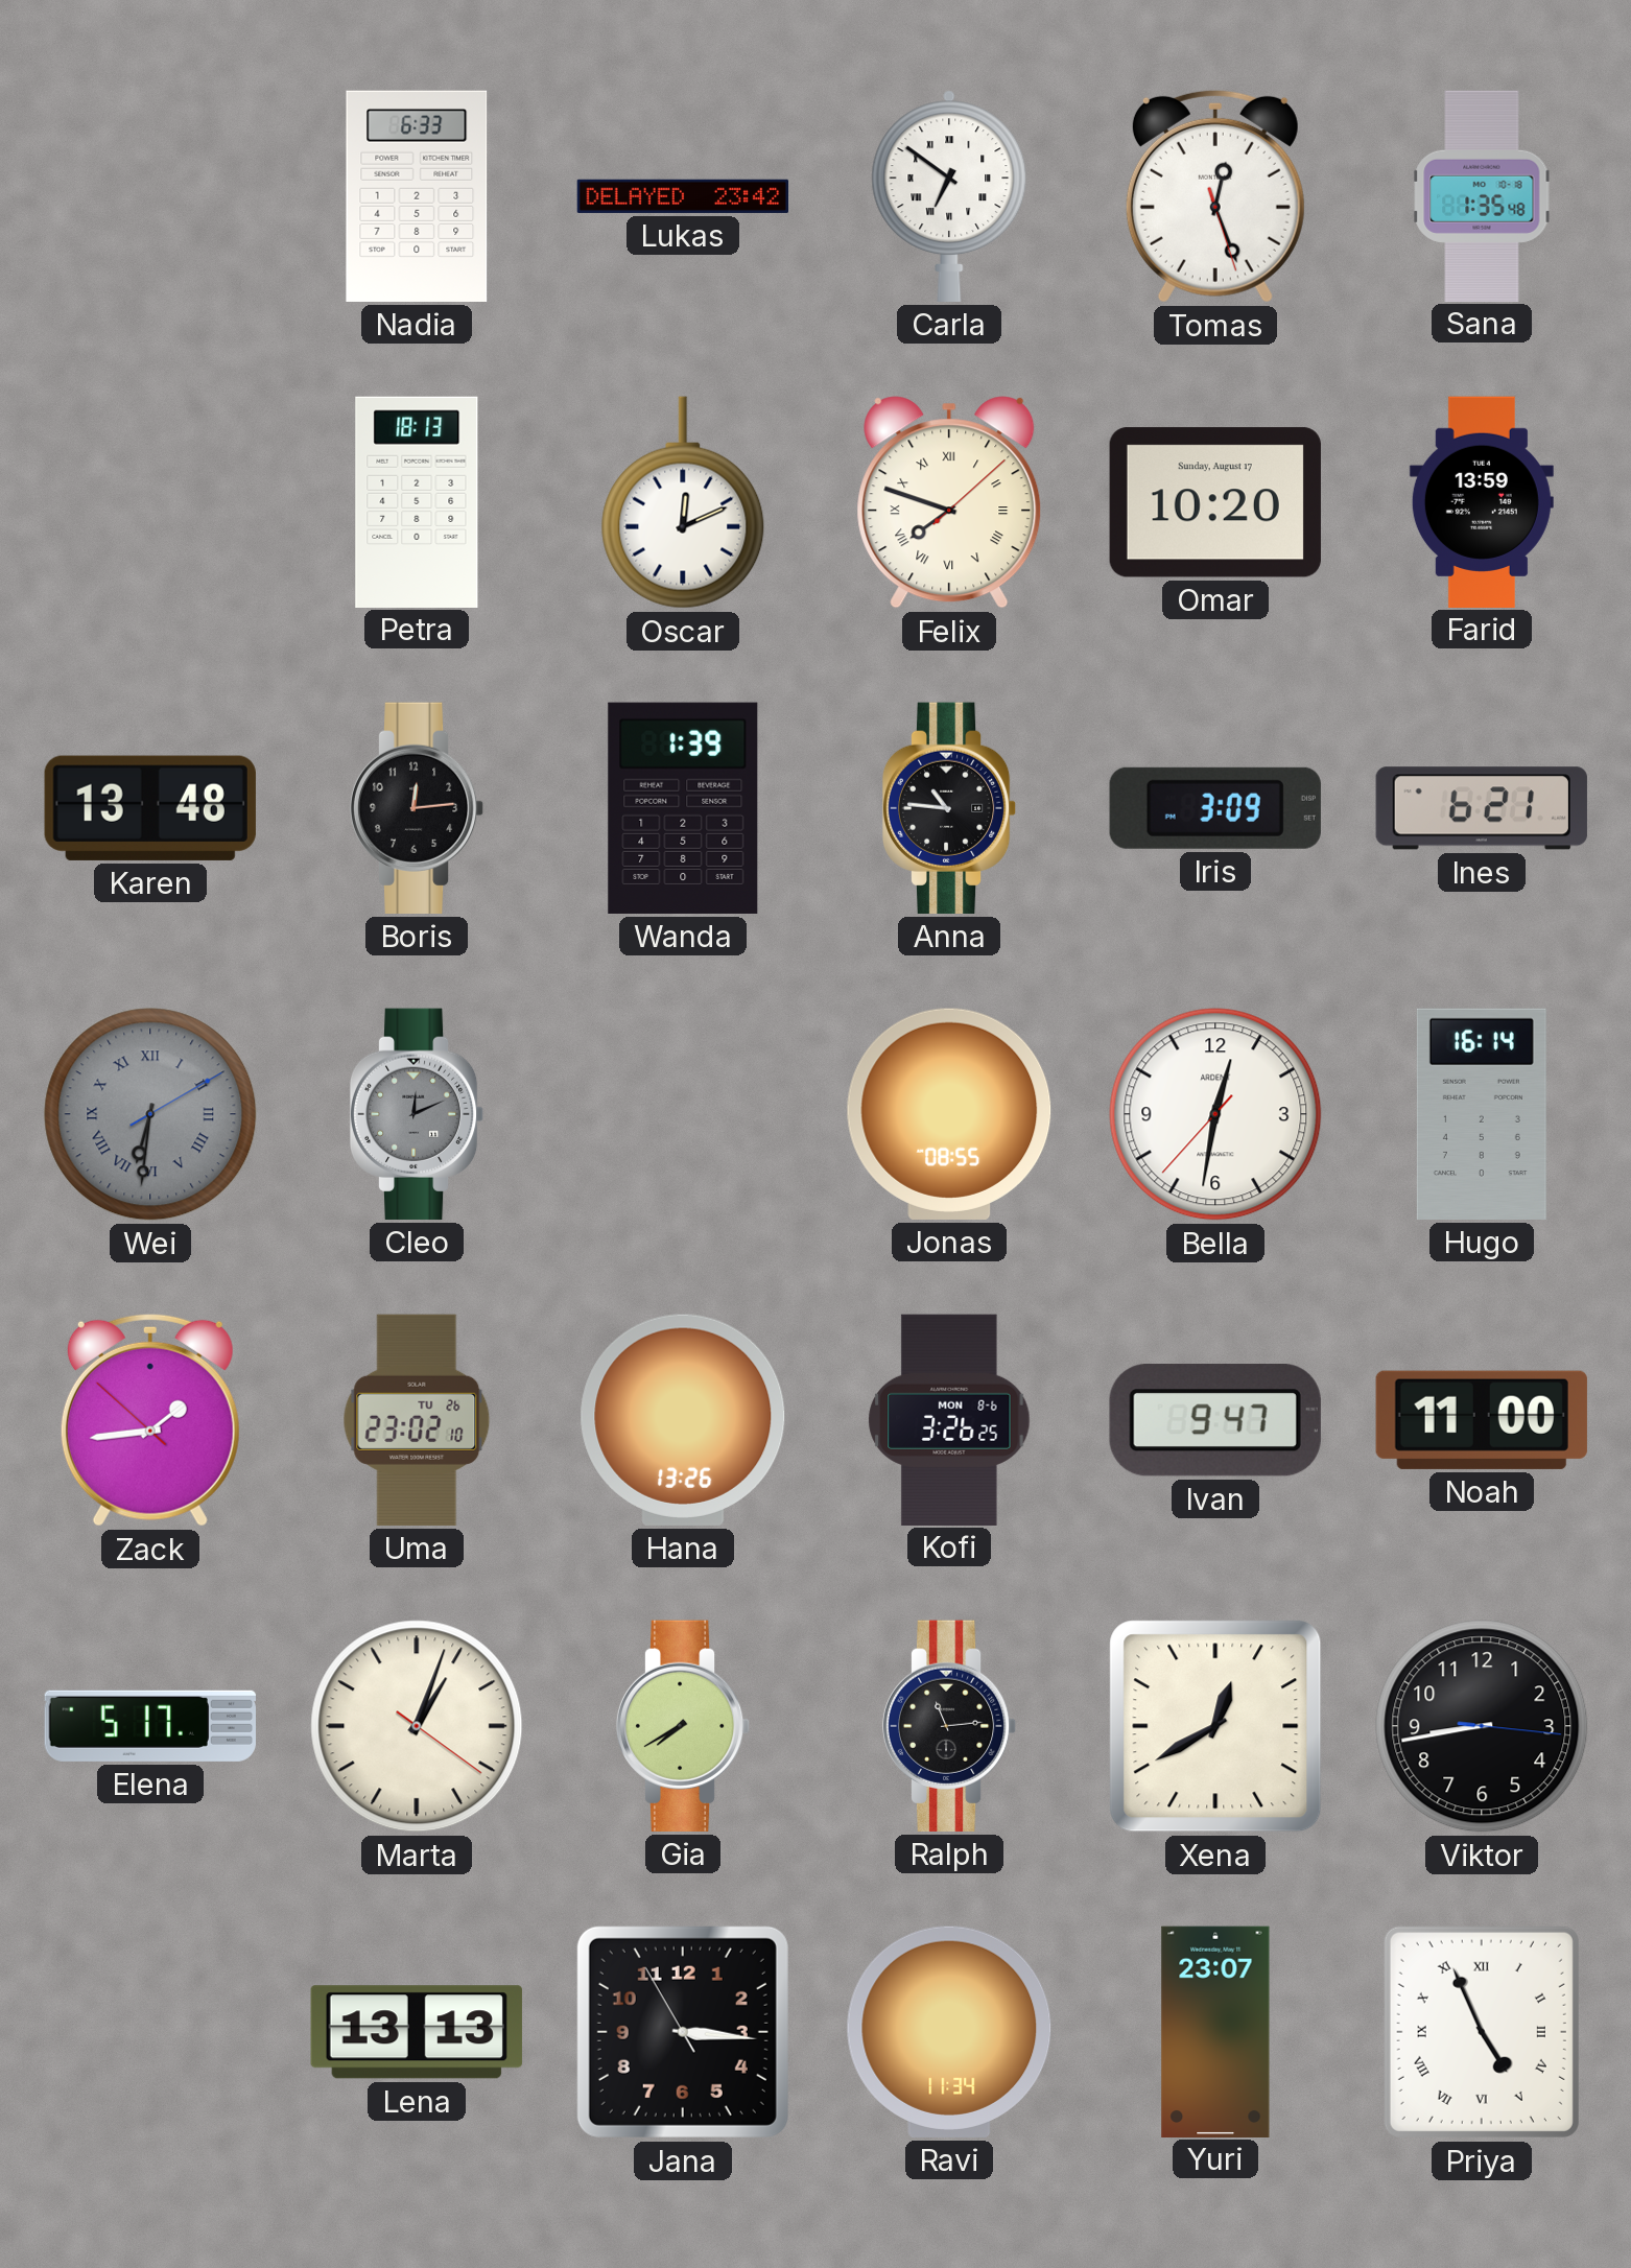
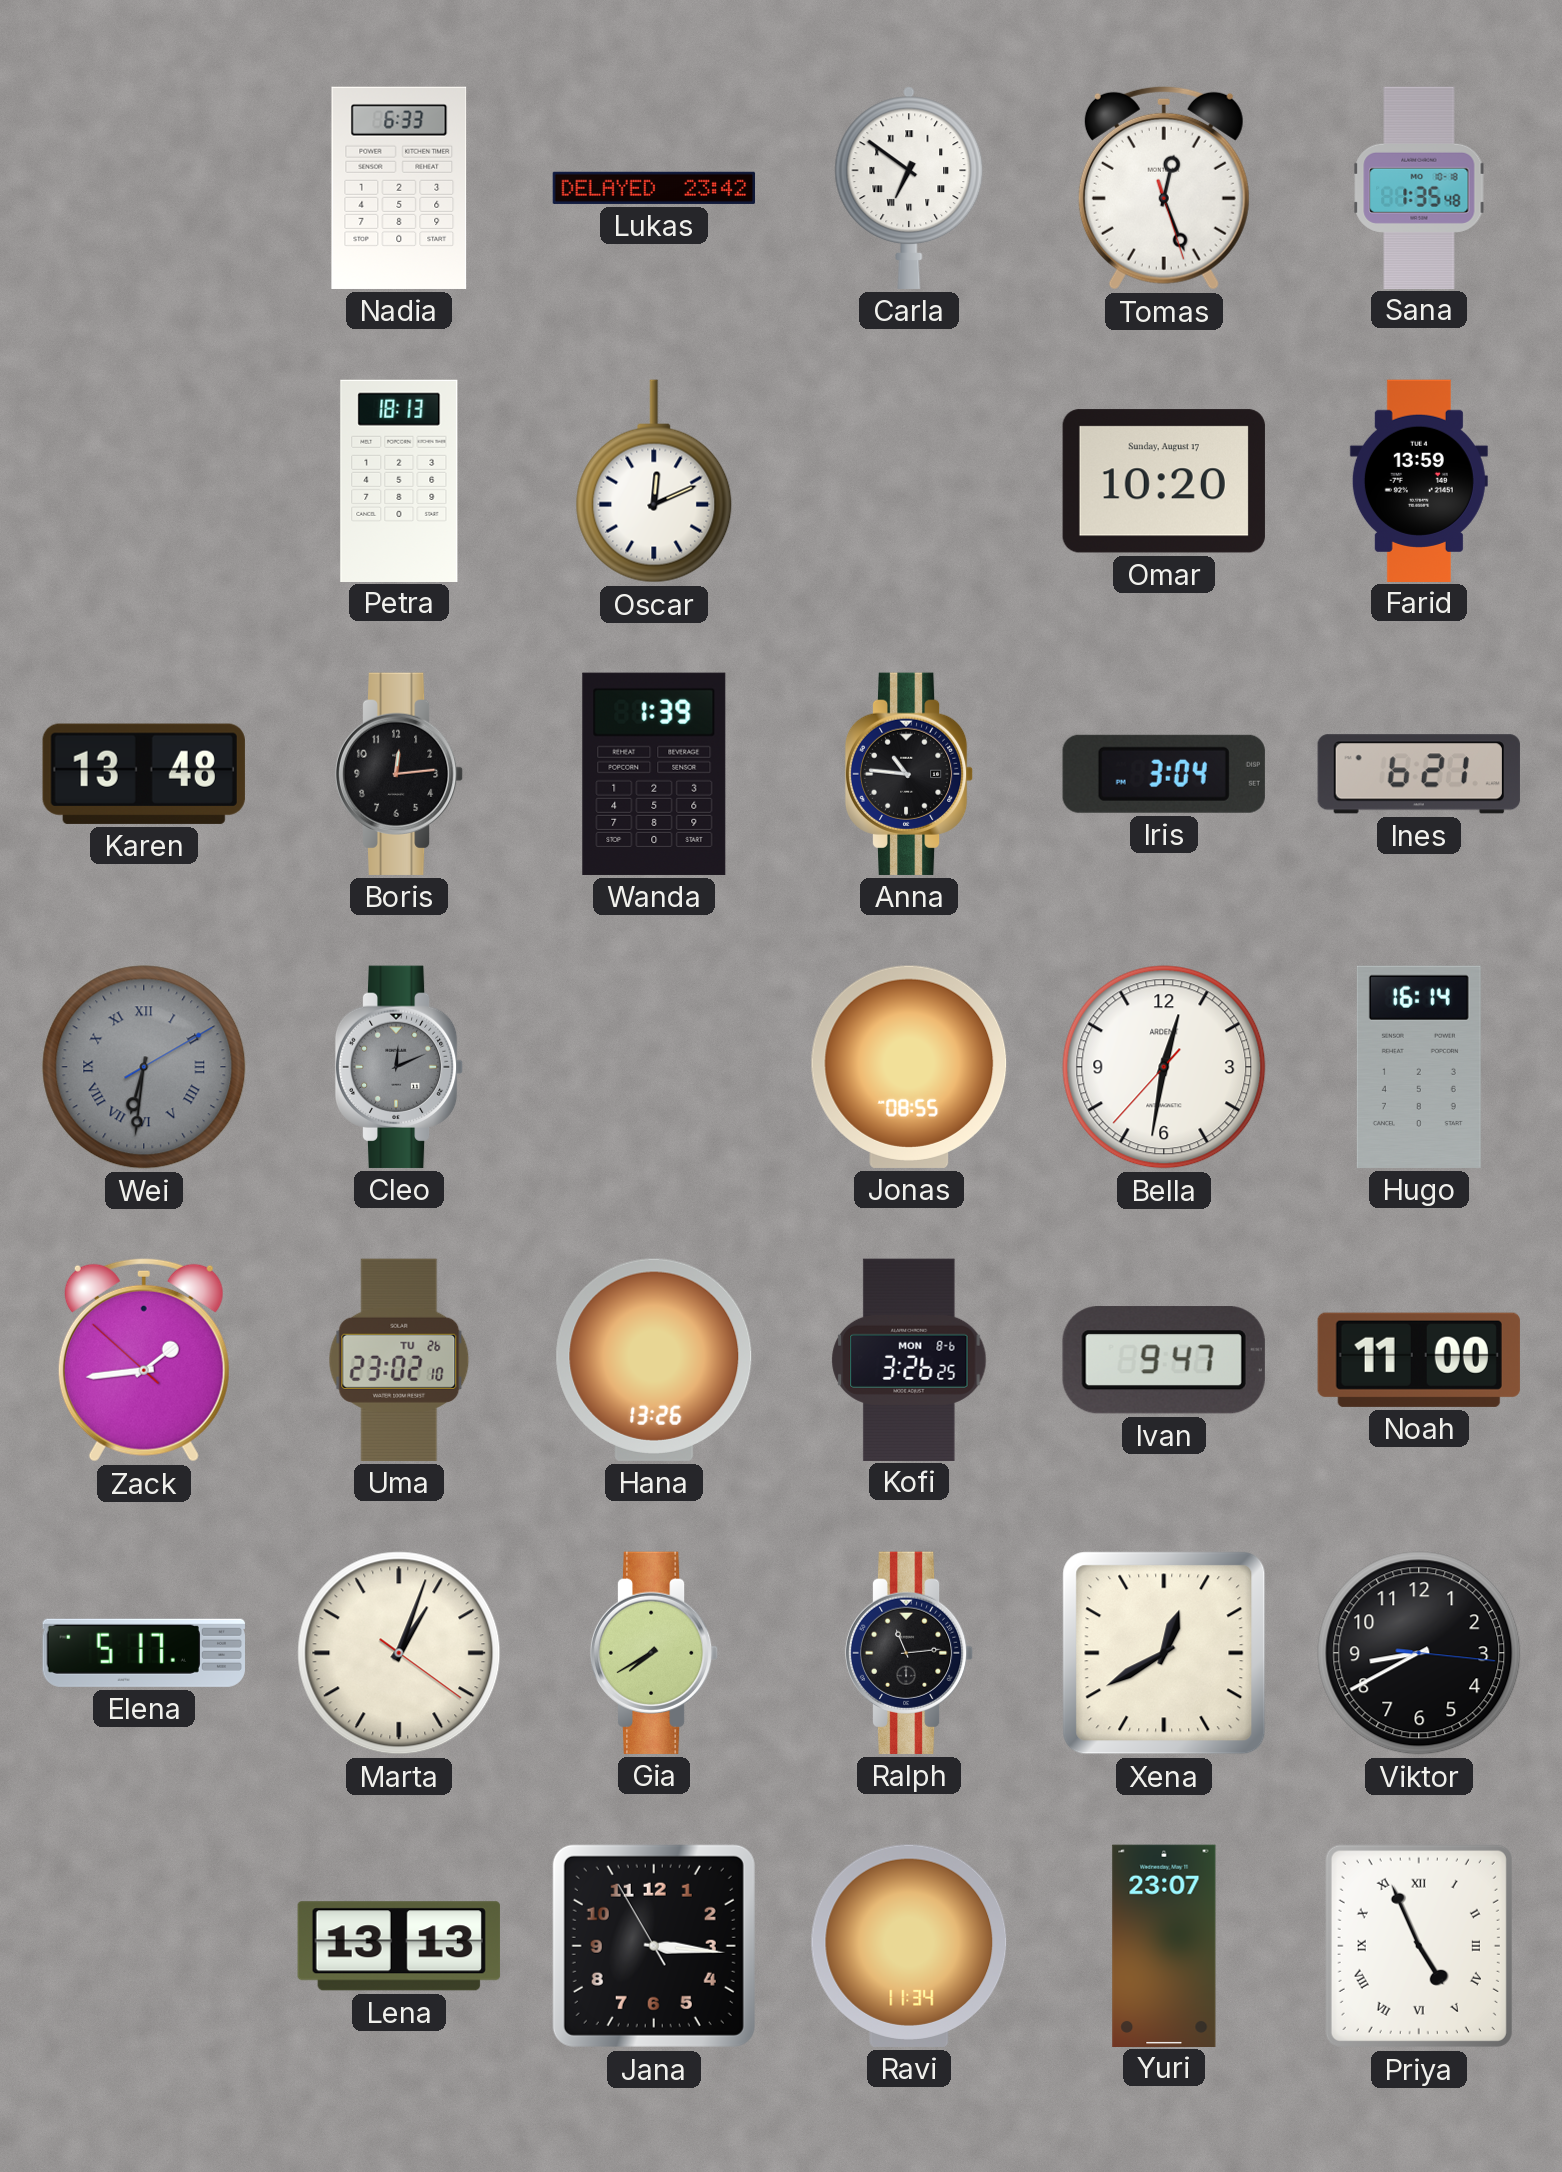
Felix: 7:48 -> none
Iris: 3:09 -> 3:04
Viktor: 8:43 -> 8:40
